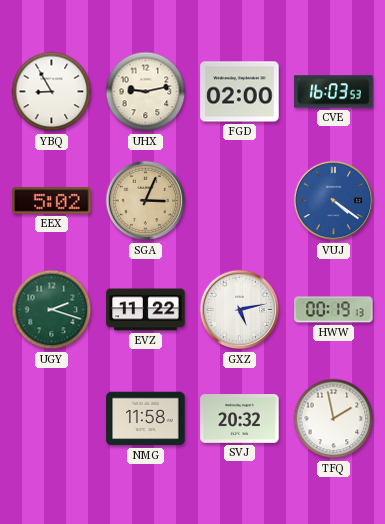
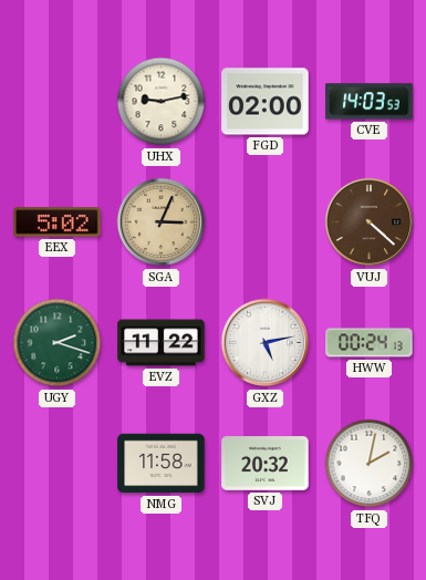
YBQ: 8:55 -> none
CVE: 16:03 -> 14:03
VUJ: 4:21 -> 4:22
VUJ dial: blue -> brown
HWW: 00:19 -> 00:24
TFQ: 1:58 -> 2:02
